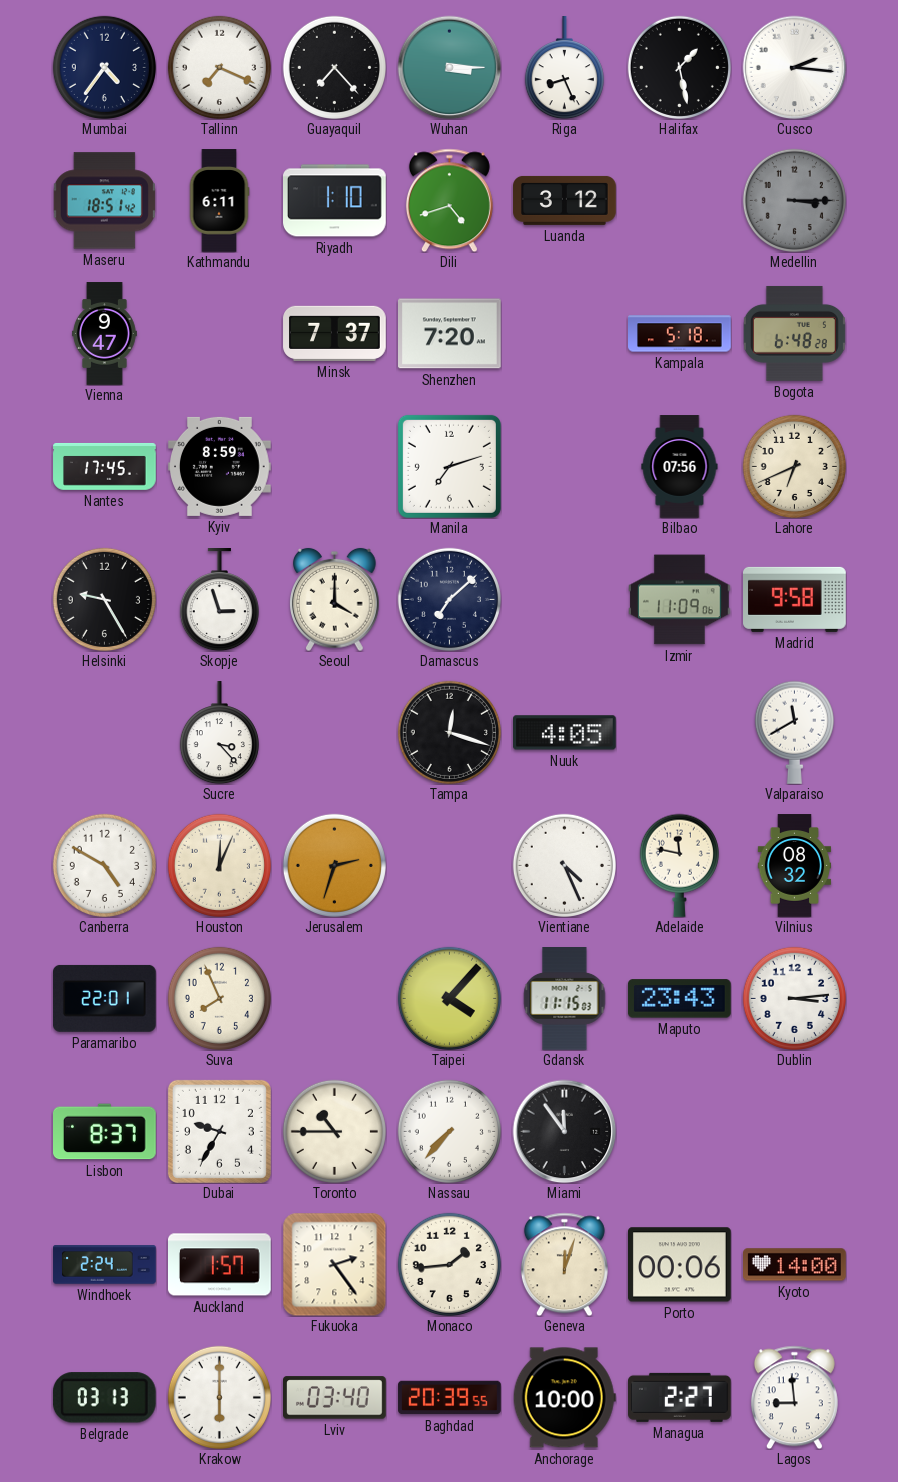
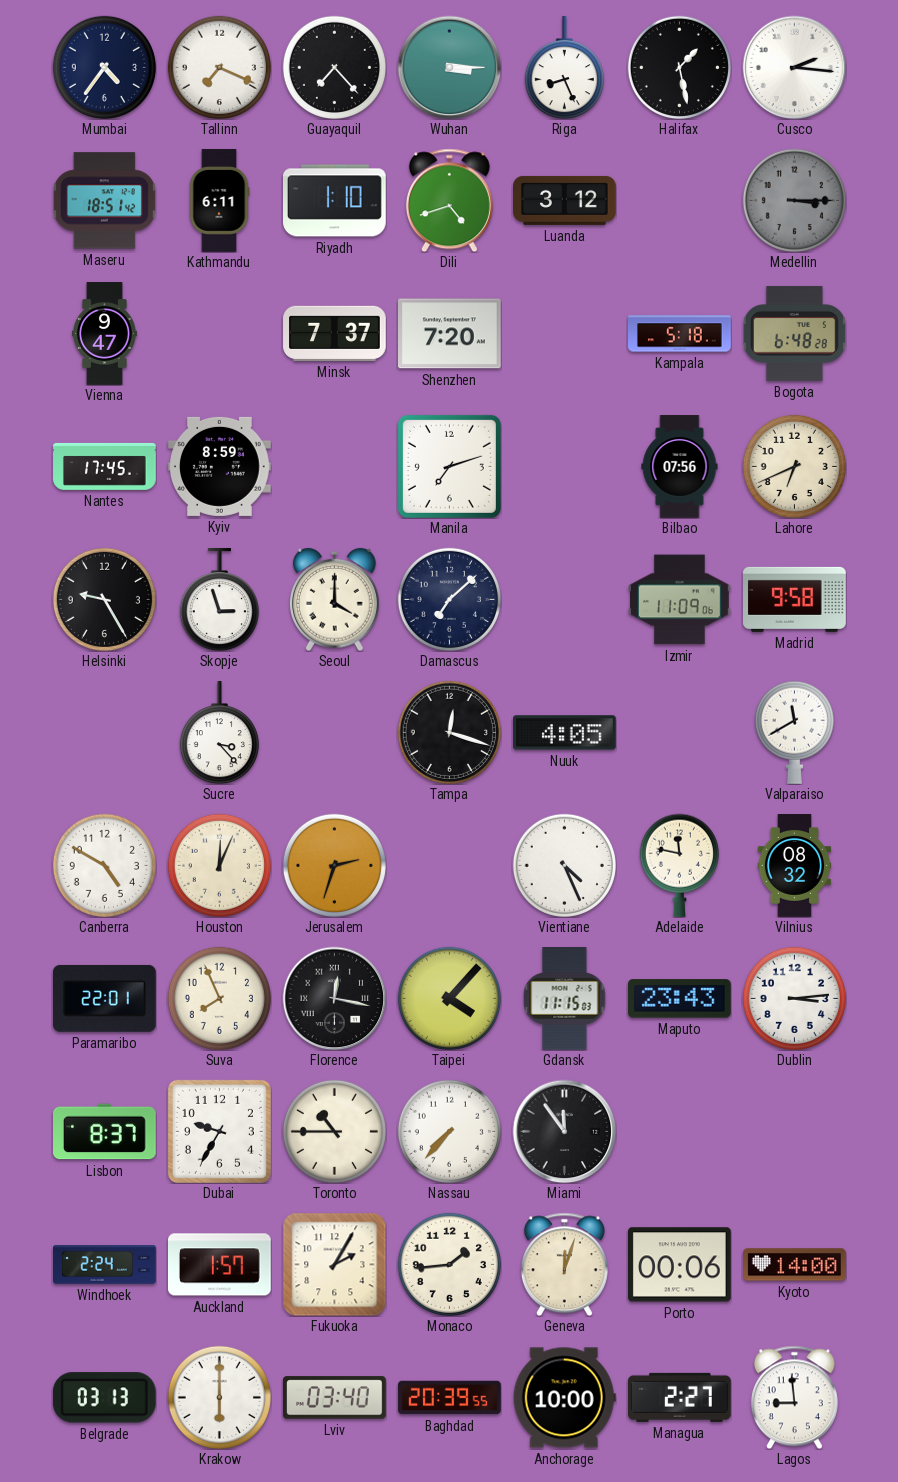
Florence: none -> 12:17
Fukuoka: 2:24 -> 2:05
